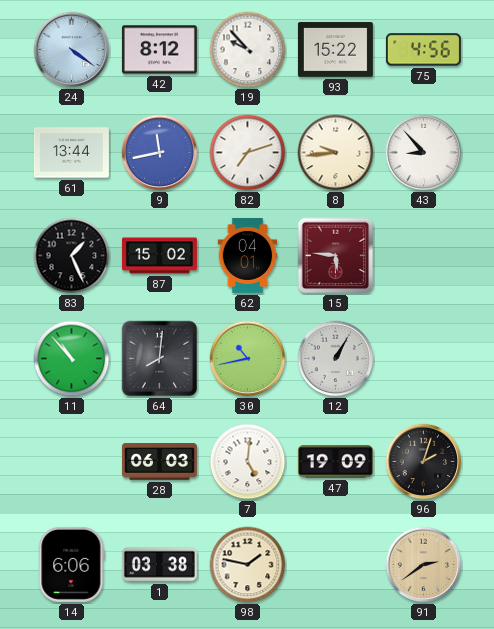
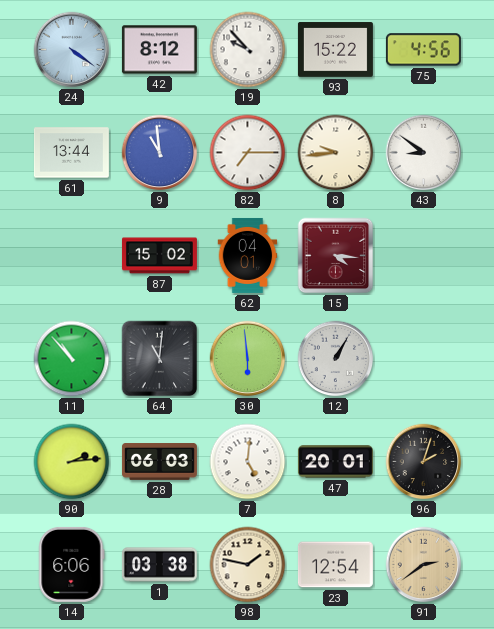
9: 11:43 -> 10:59
82: 7:12 -> 7:15
43: 8:53 -> 8:51
83: 1:26 -> none
15: 5:46 -> 4:16
64: 8:01 -> 11:01
30: 10:43 -> 5:59
90: none -> 2:14
47: 19:09 -> 20:01
23: none -> 12:54
